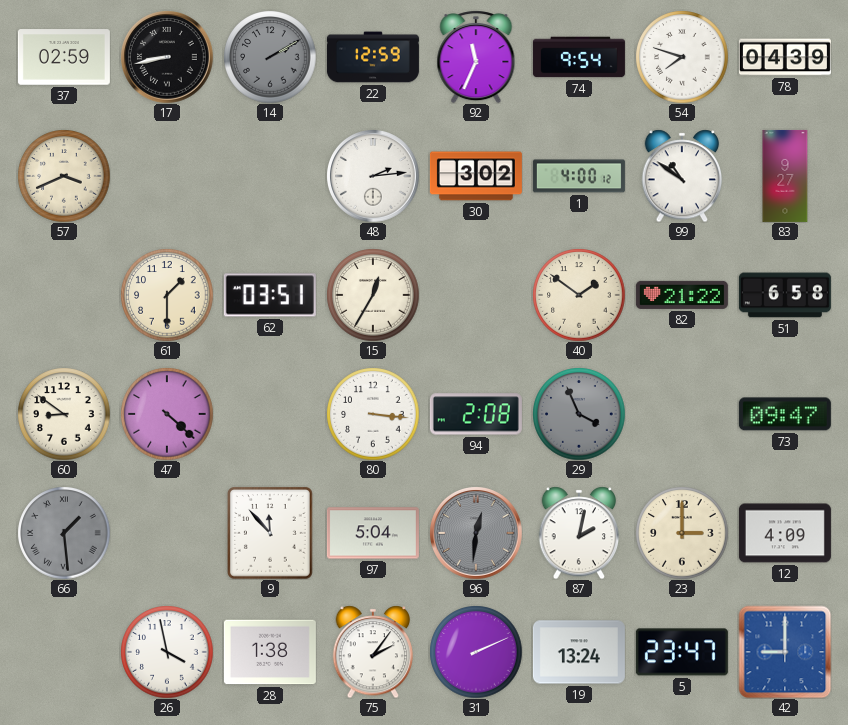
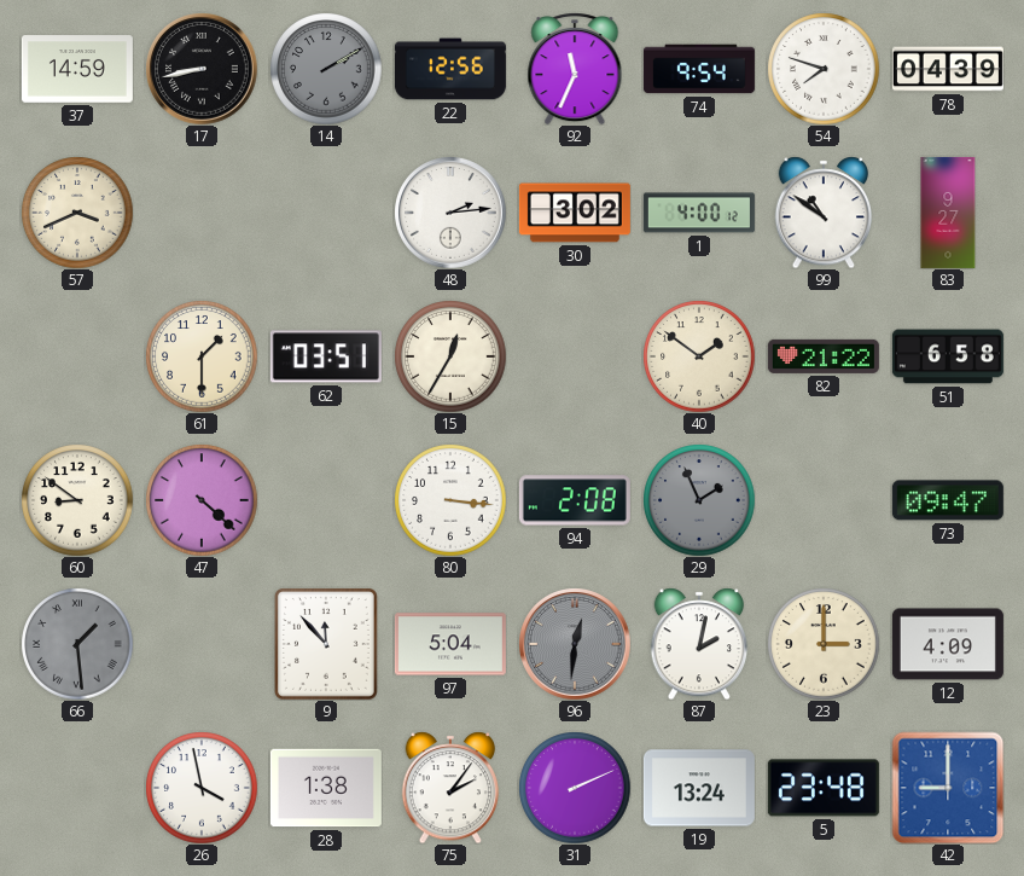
37: 02:59 -> 14:59
22: 12:59 -> 12:56
29: 3:56 -> 1:56
5: 23:47 -> 23:48
